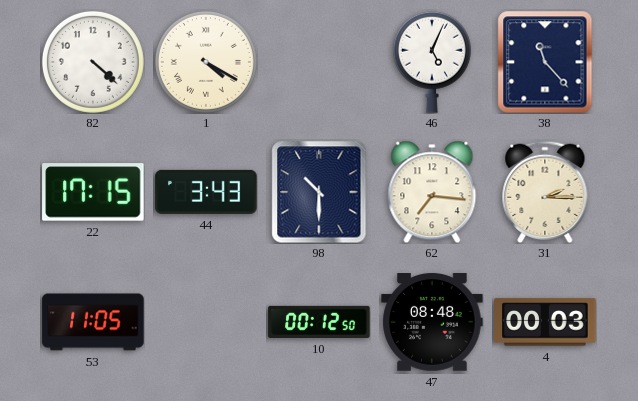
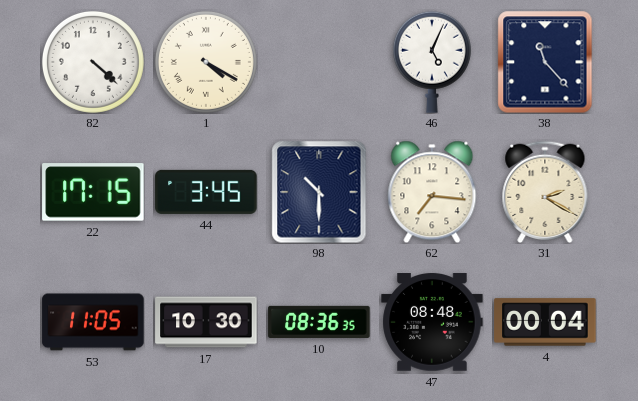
44: 3:43 -> 3:45
31: 2:15 -> 2:20
17: none -> 10:30
10: 00:12 -> 08:36
4: 00:03 -> 00:04
